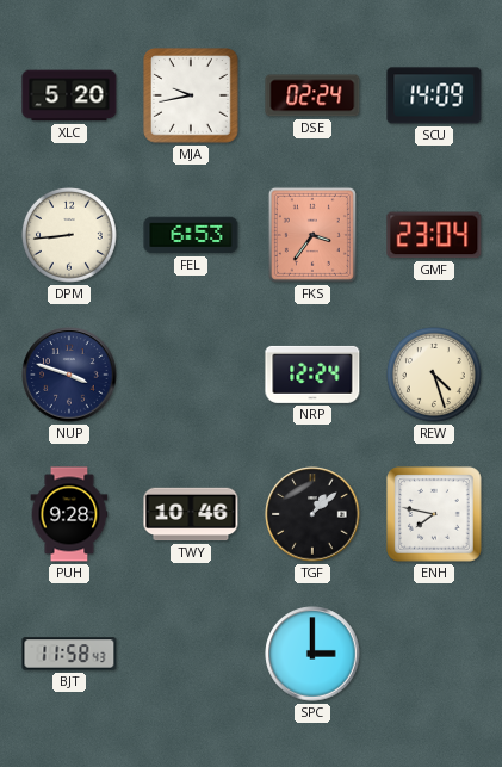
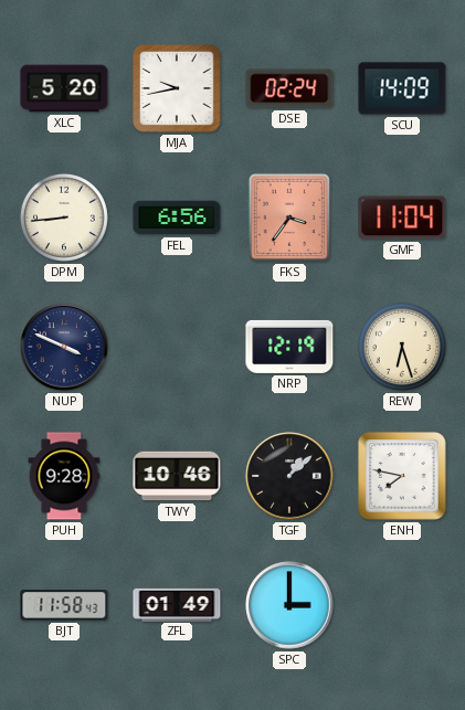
FEL: 6:53 -> 6:56
GMF: 23:04 -> 11:04
NUP: 3:48 -> 3:49
NRP: 12:24 -> 12:19
REW: 4:27 -> 6:27
ZFL: none -> 01:49
